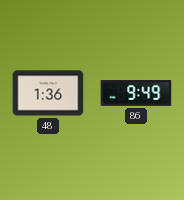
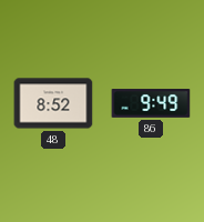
48: 1:36 -> 8:52
